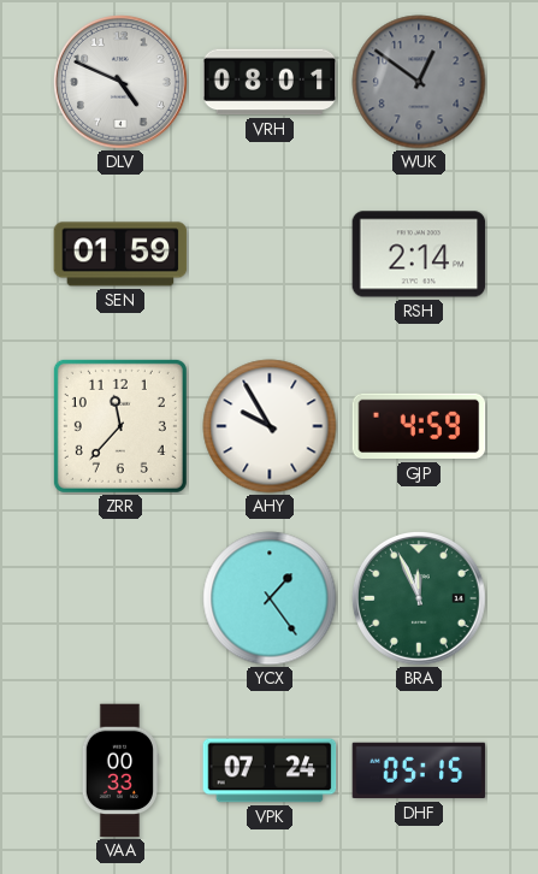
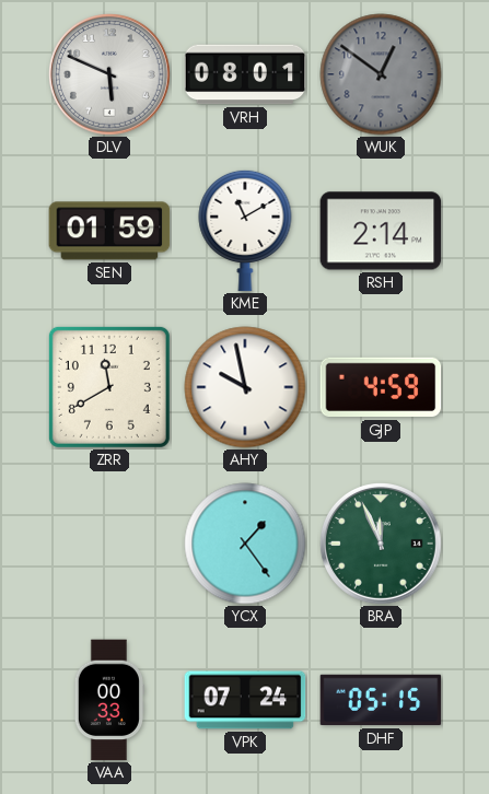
DLV: 4:49 -> 5:49
KME: none -> 11:10
ZRR: 11:37 -> 11:40
AHY: 9:55 -> 9:58
